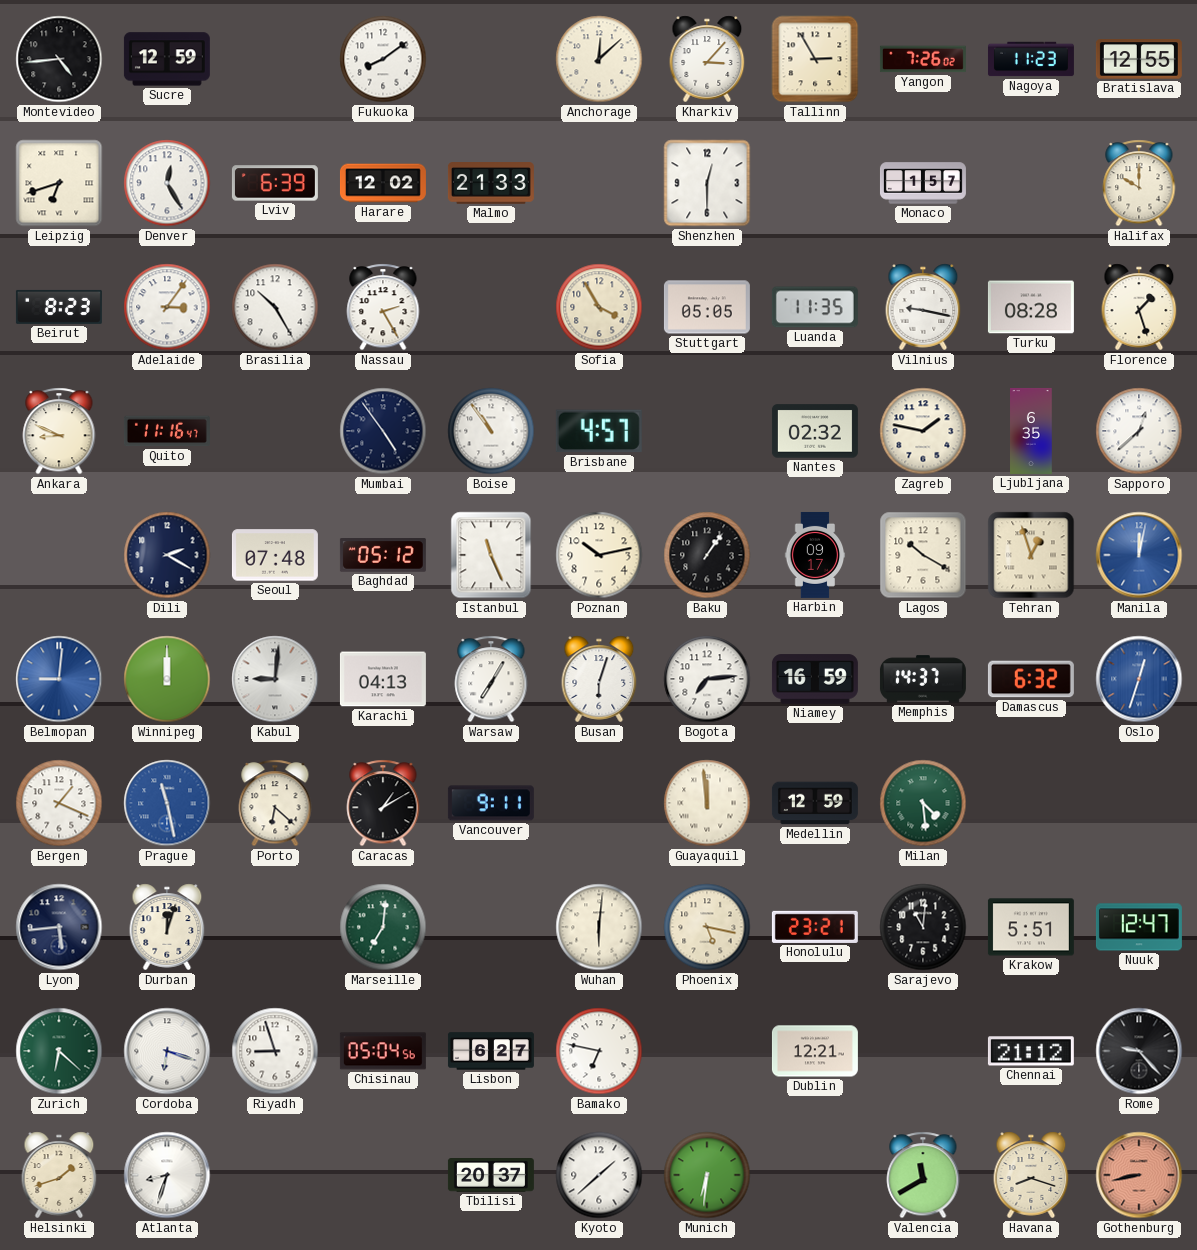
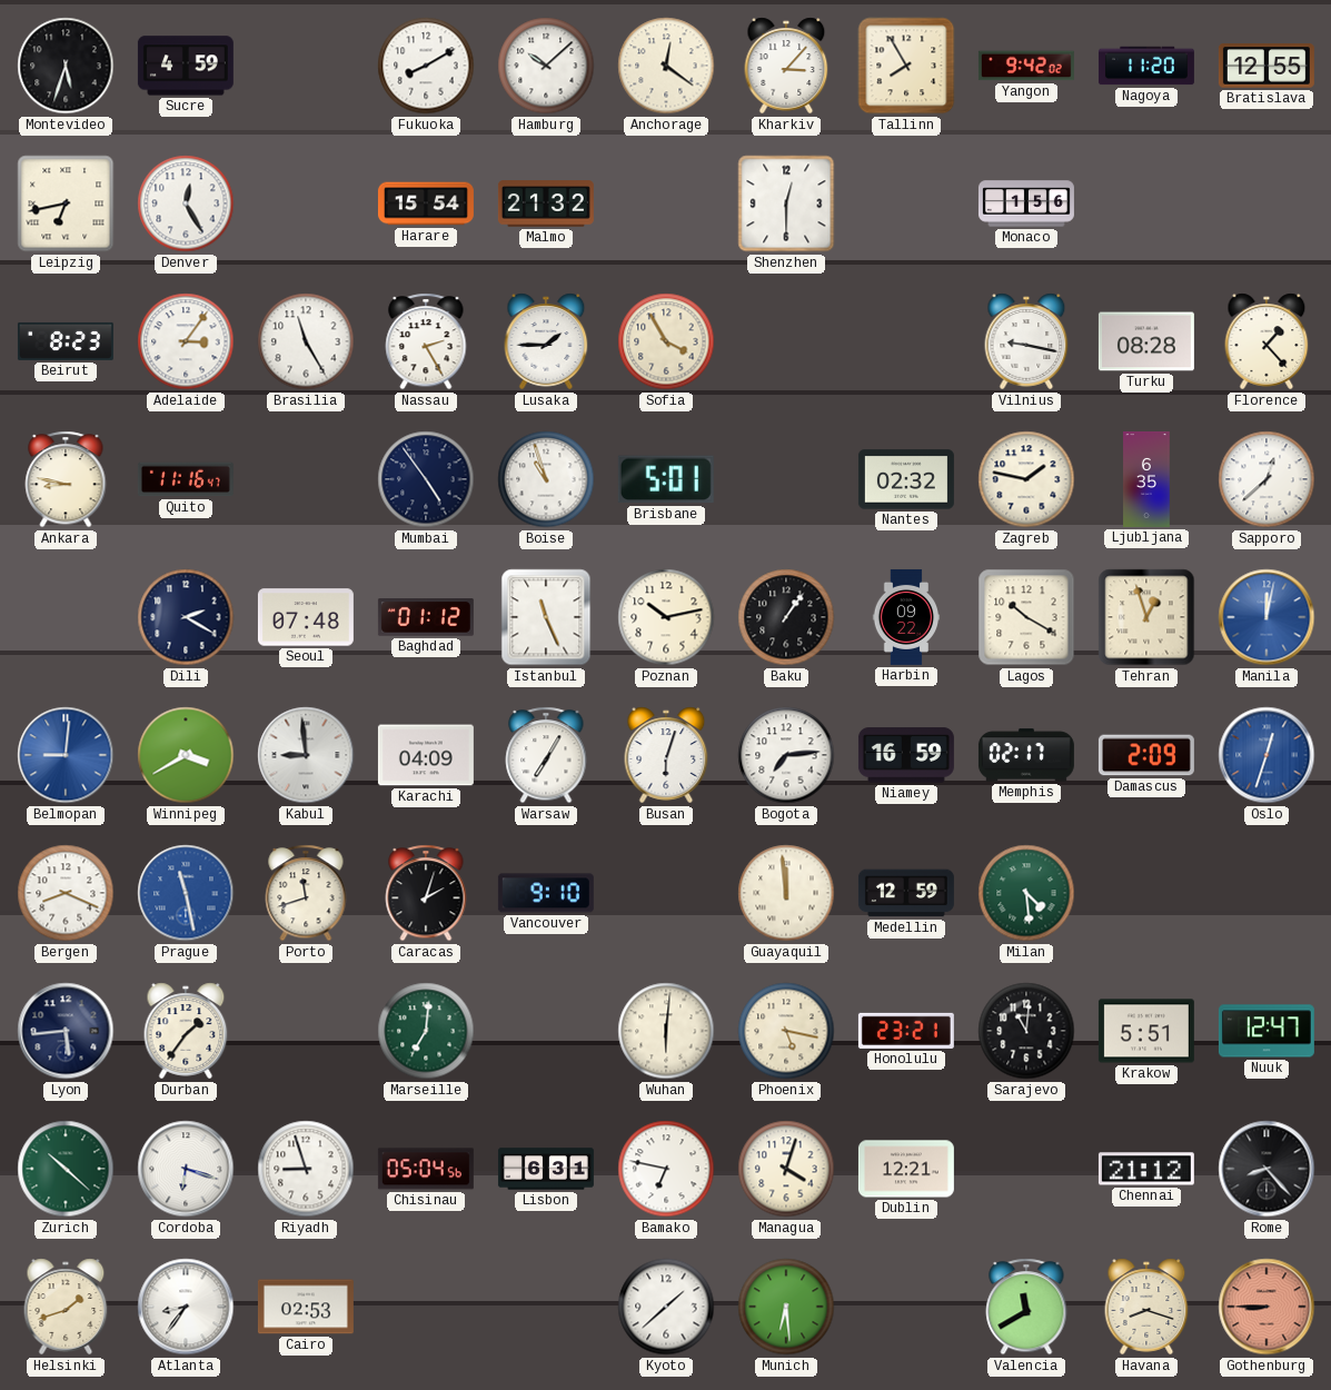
Montevideo: 4:44 -> 5:33
Sucre: 12:59 -> 4:59
Fukuoka: 8:09 -> 8:10
Hamburg: none -> 10:08
Anchorage: 12:08 -> 12:21
Tallinn: 2:55 -> 7:55
Yangon: 7:26 -> 9:42
Nagoya: 11:23 -> 11:20
Leipzig: 6:42 -> 6:43
Lviv: 6:39 -> none
Harare: 12:02 -> 15:54
Malmo: 21:33 -> 21:32
Monaco: 1:57 -> 1:56
Halifax: 10:00 -> none
Brasilia: 10:25 -> 11:25
Lusaka: none -> 1:45
Stuttgart: 05:05 -> none
Luanda: 11:35 -> none
Florence: 1:27 -> 1:23
Ankara: 8:49 -> 8:47
Boise: 10:54 -> 10:57
Brisbane: 4:57 -> 5:01
Baghdad: 05:12 -> 01:12
Harbin: 09:17 -> 09:22
Winnipeg: 12:00 -> 3:40
Kabul: 9:01 -> 8:59
Karachi: 04:13 -> 04:09
Memphis: 14:37 -> 02:17
Damascus: 6:32 -> 2:09
Bergen: 1:19 -> 8:19
Porto: 6:22 -> 11:42
Caracas: 1:10 -> 2:03
Vancouver: 9:11 -> 9:10
Durban: 12:03 -> 1:36
Zurich: 6:22 -> 10:22
Lisbon: 6:27 -> 6:31
Managua: none -> 4:03
Rome: 9:23 -> 8:23
Atlanta: 8:33 -> 8:36
Cairo: none -> 02:53
Tbilisi: 20:37 -> none
Munich: 6:31 -> 6:29
Gothenburg: 8:43 -> 8:45
